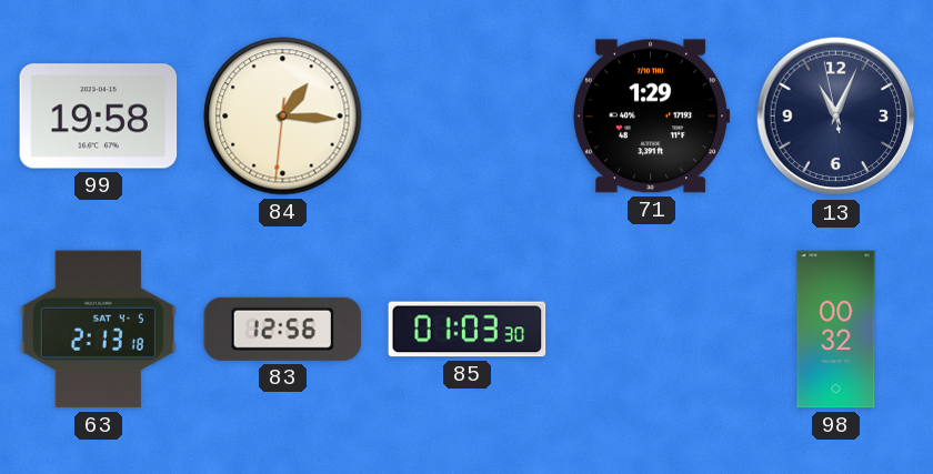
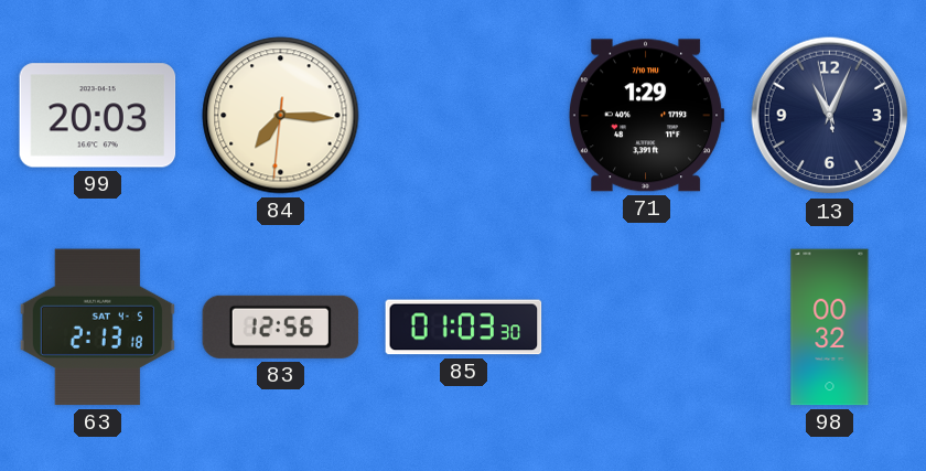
99: 19:58 -> 20:03
84: 1:15 -> 7:15
